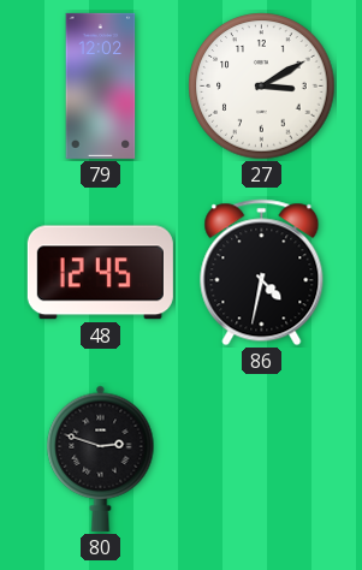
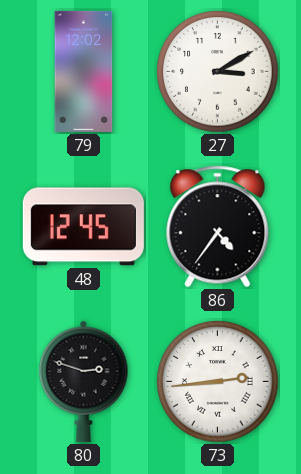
86: 4:32 -> 4:36
73: none -> 2:44
